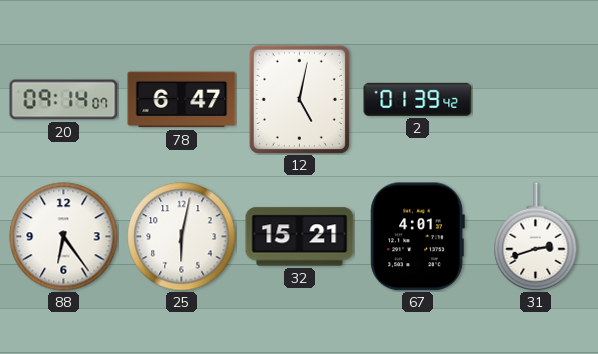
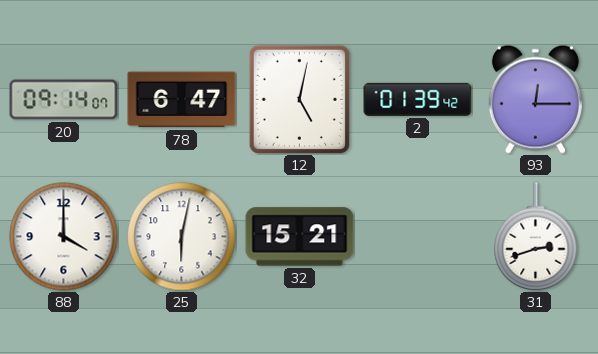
93: none -> 12:15
88: 6:24 -> 4:00
67: 4:01 -> none
